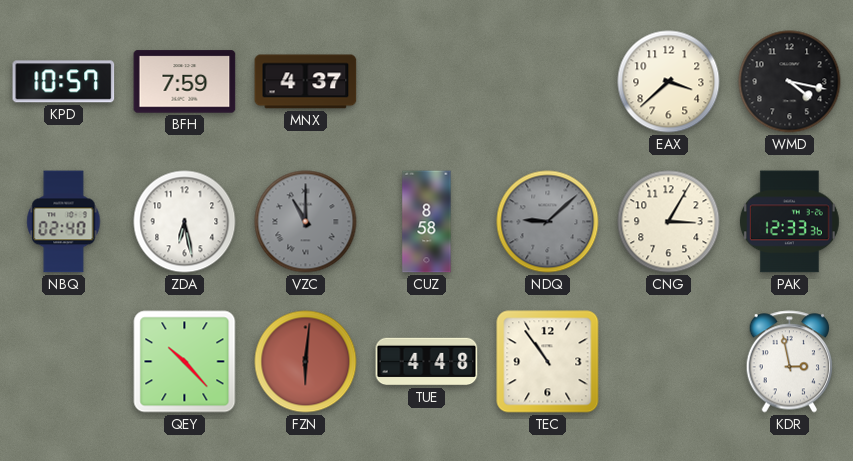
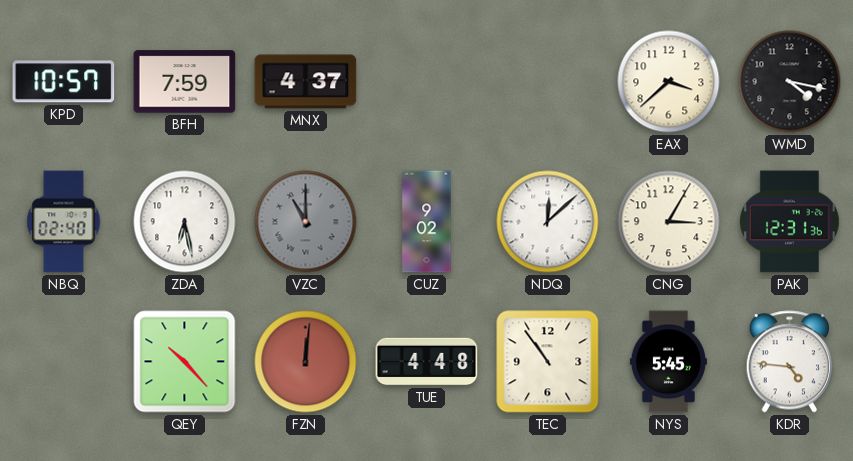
CUZ: 8:58 -> 9:02
NDQ: 9:08 -> 12:08
NDQ dial: grey -> white
PAK: 12:33 -> 12:31
FZN: 6:01 -> 12:01
NYS: none -> 5:45
KDR: 2:58 -> 4:46
